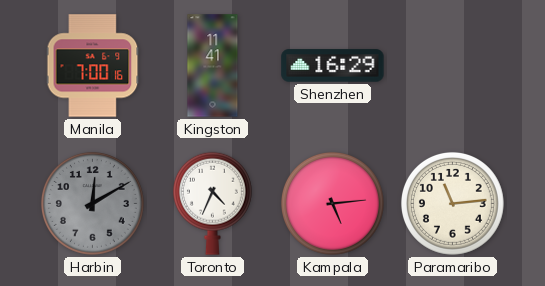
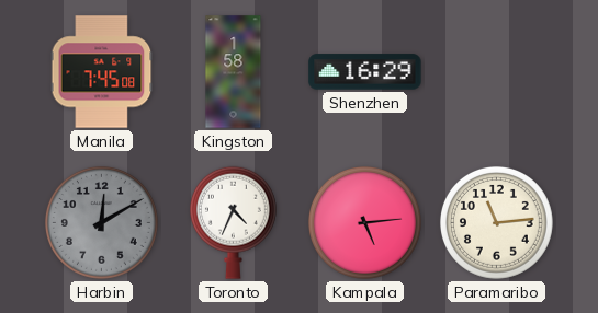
Manila: 7:00 -> 7:45
Kingston: 11:41 -> 1:58
